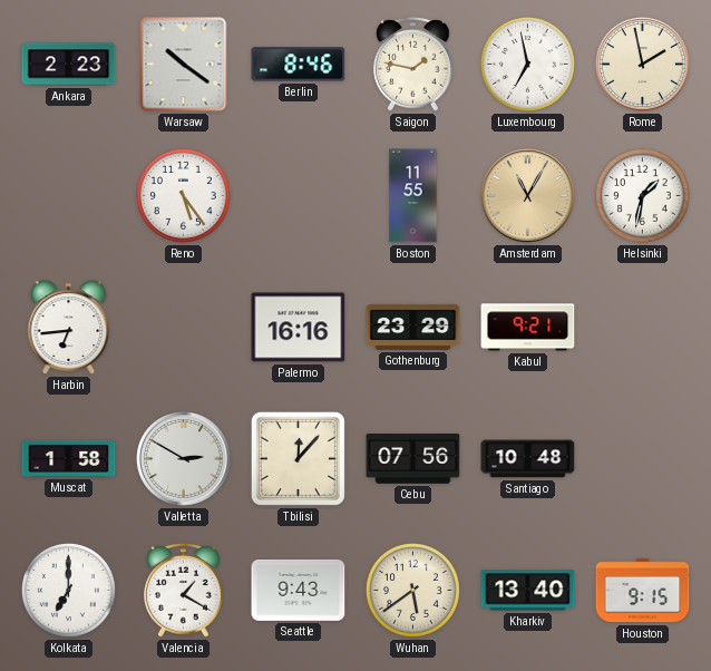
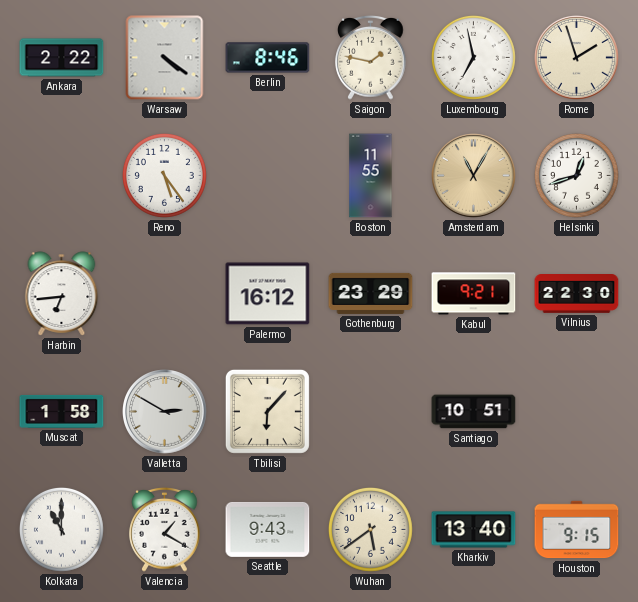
Ankara: 2:23 -> 2:22
Warsaw: 10:21 -> 4:21
Rome: 1:58 -> 1:57
Helsinki: 1:32 -> 12:42
Palermo: 16:16 -> 16:12
Vilnius: none -> 22:30
Tbilisi: 12:07 -> 6:07
Cebu: 07:56 -> none
Santiago: 10:48 -> 10:51
Kolkata: 7:00 -> 11:00
